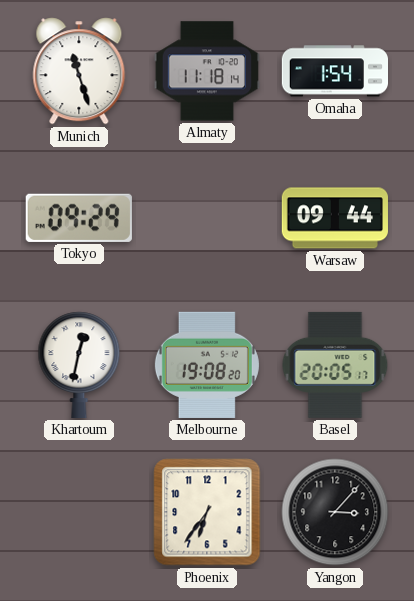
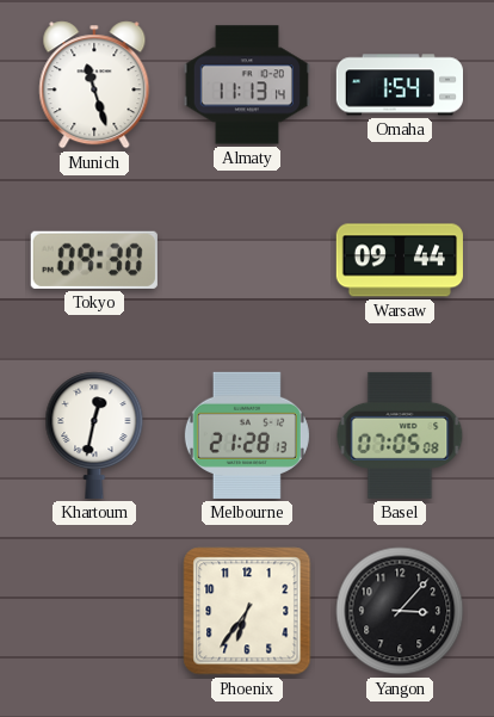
Almaty: 11:18 -> 11:13
Tokyo: 09:29 -> 09:30
Melbourne: 19:08 -> 21:28
Basel: 20:05 -> 07:05
